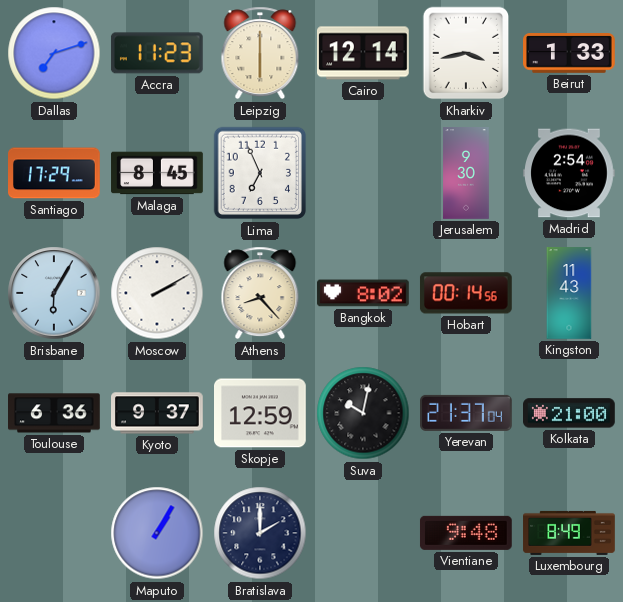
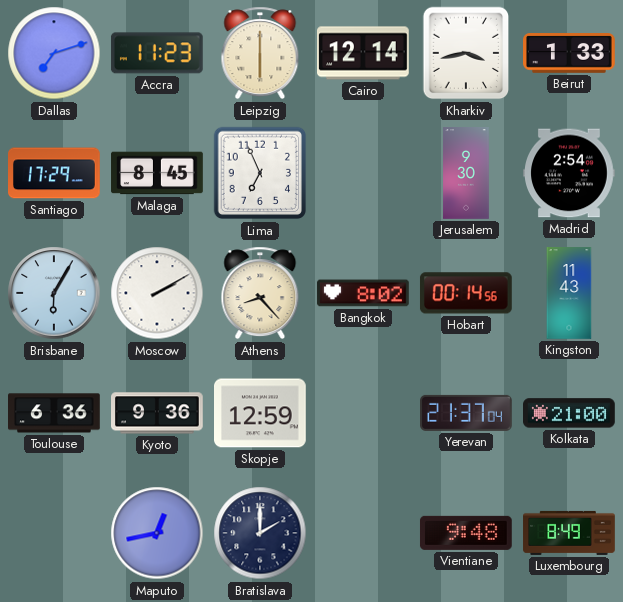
Kyoto: 9:37 -> 9:36
Suva: 10:02 -> none
Maputo: 1:05 -> 12:43
